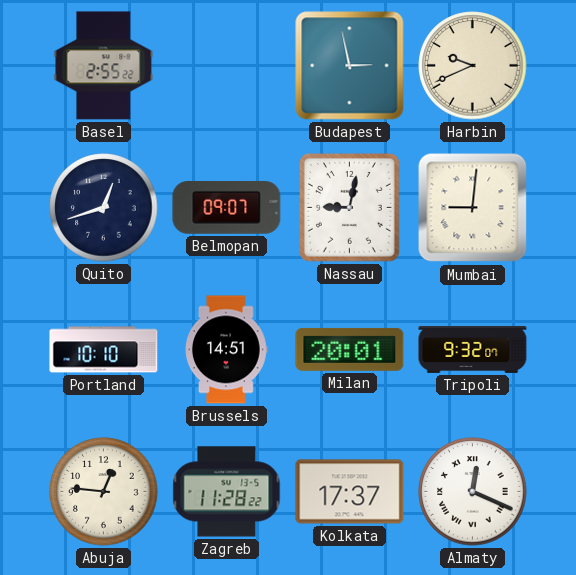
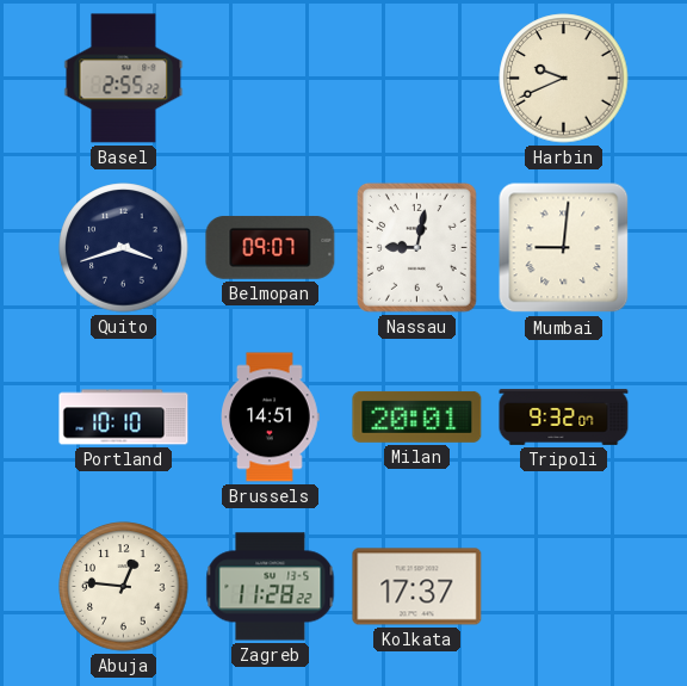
Budapest: 2:58 -> none
Quito: 12:42 -> 3:42
Almaty: 12:19 -> none
